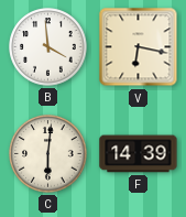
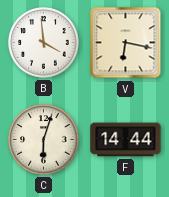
C: 6:01 -> 6:03
F: 14:39 -> 14:44
